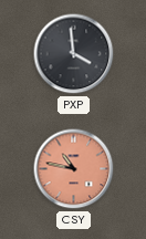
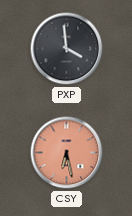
CSY: 10:47 -> 6:28
